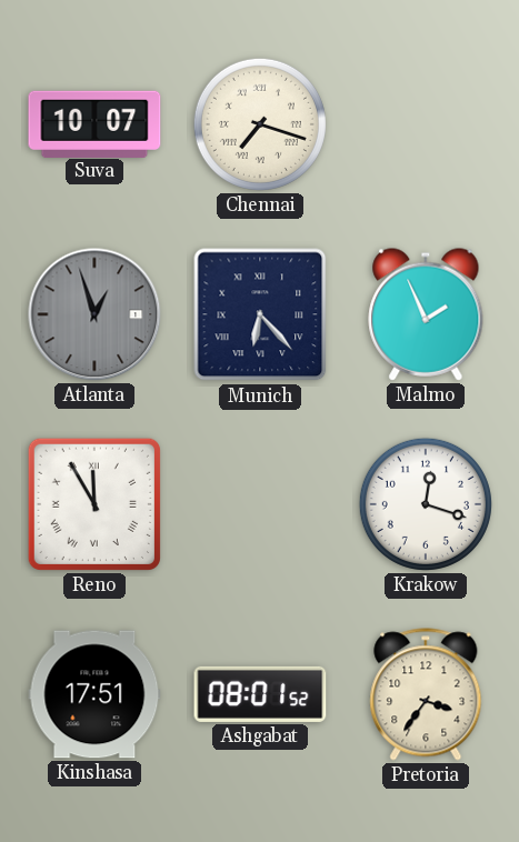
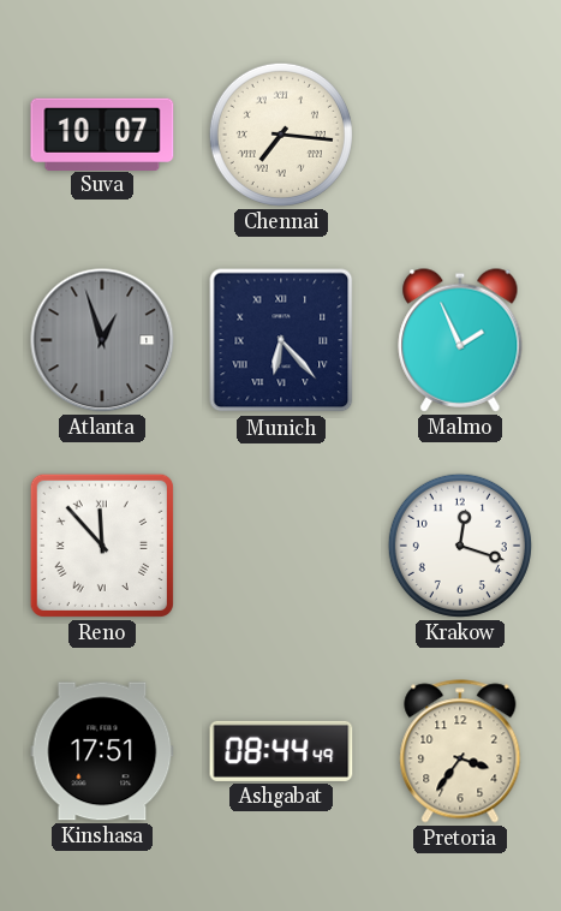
Chennai: 7:18 -> 7:16
Reno: 11:55 -> 11:53
Ashgabat: 08:01 -> 08:44
